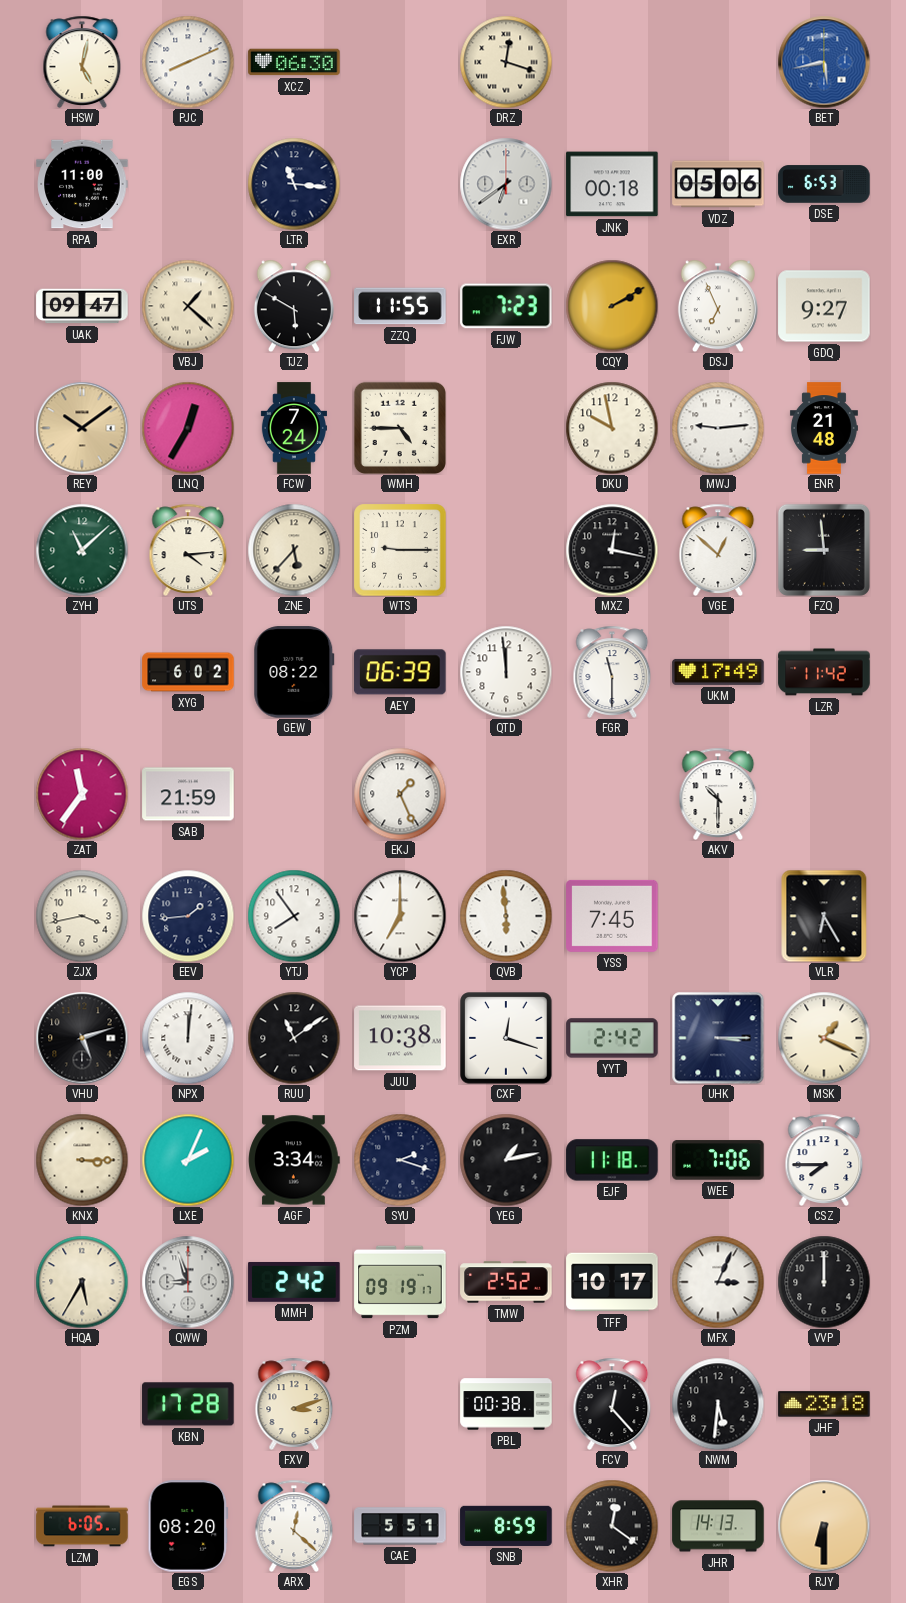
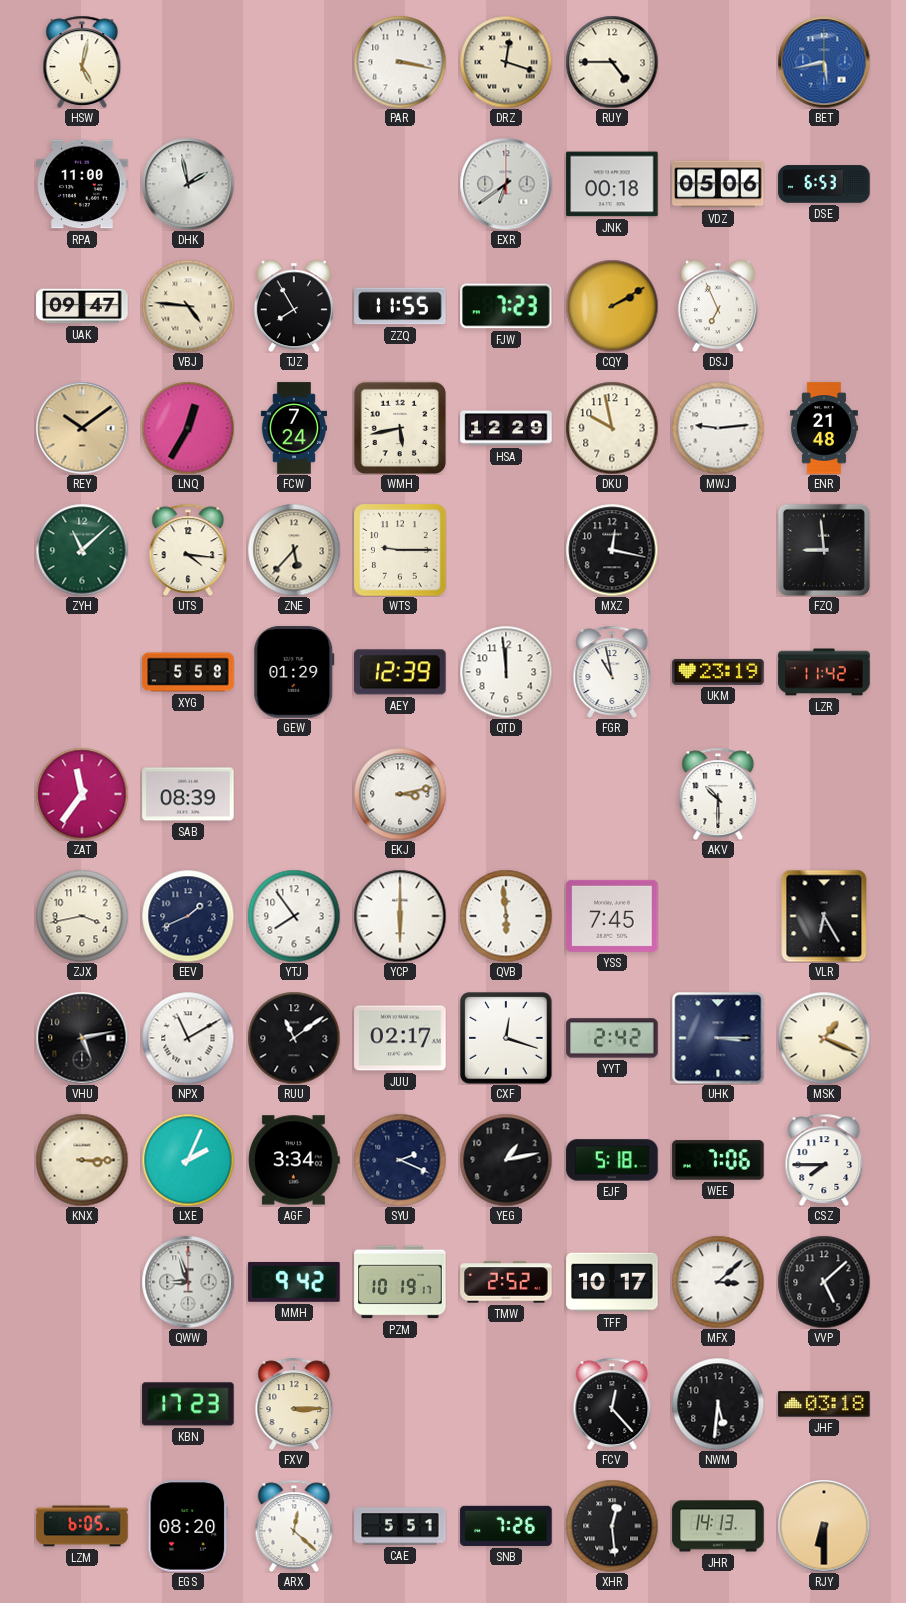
PJC: 8:11 -> none
XCZ: 06:30 -> none
PAR: none -> 3:17
RUY: none -> 4:45
DHK: none -> 1:58
LTR: 11:16 -> none
VBJ: 1:22 -> 4:46
TJZ: 5:50 -> 7:55
GDQ: 9:27 -> none
WMH: 4:45 -> 5:43
HSA: none -> 12:29
UTS: 4:14 -> 4:16
VGE: 12:52 -> none
XYG: 6:02 -> 5:58
GEW: 08:22 -> 01:29
AEY: 06:39 -> 12:39
FGR: 11:30 -> 10:58
UKM: 17:49 -> 23:19
SAB: 21:59 -> 08:39
EKJ: 1:26 -> 3:13
EEV: 1:44 -> 1:41
YCP: 7:00 -> 6:00
VHU: 5:12 -> 5:13
NPX: 12:01 -> 11:10
JUU: 10:38 -> 02:17
SYU: 2:18 -> 2:19
EJF: 11:18 -> 5:18
HQA: 5:35 -> none
MMH: 2:42 -> 9:42
PZM: 09:19 -> 10:19
MFX: 3:04 -> 3:08
VVP: 12:00 -> 5:08
KBN: 17:28 -> 17:23
FXV: 3:12 -> 3:15
PBL: 00:38 -> none
JHF: 23:18 -> 03:18
SNB: 8:59 -> 7:26
XHR: 12:21 -> 12:29
